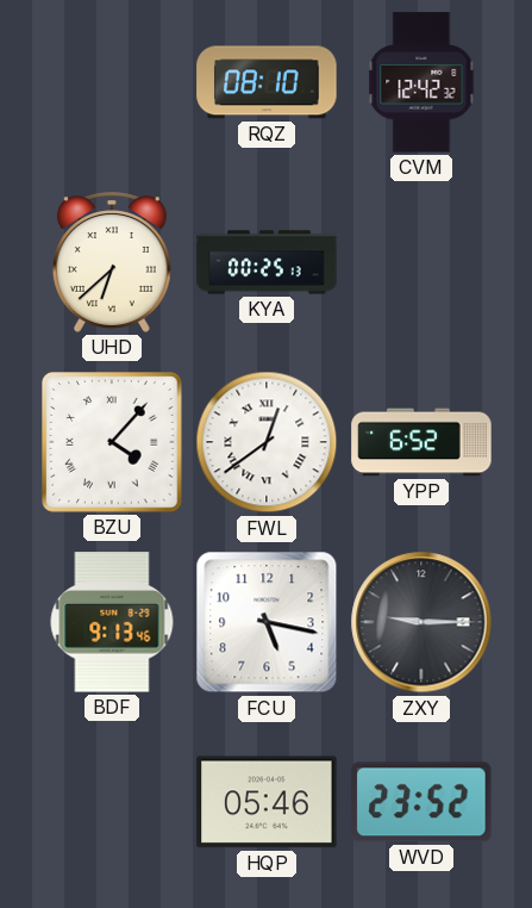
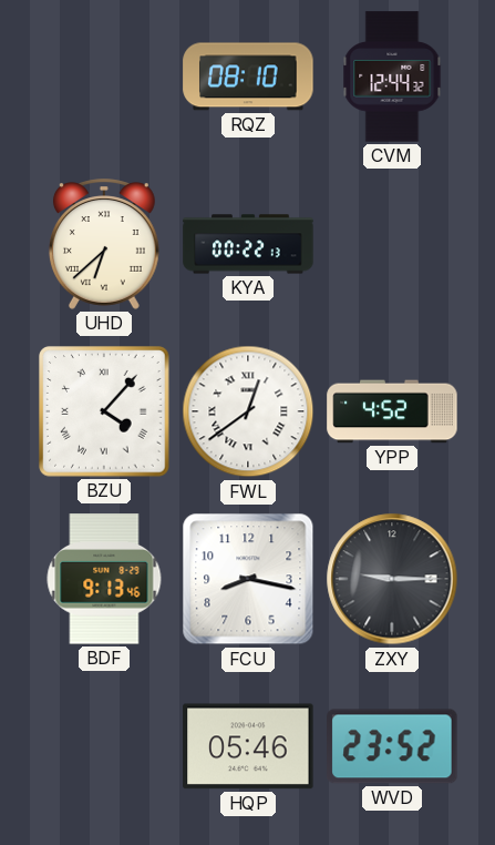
CVM: 12:42 -> 12:44
KYA: 00:25 -> 00:22
YPP: 6:52 -> 4:52
FCU: 5:17 -> 8:17
